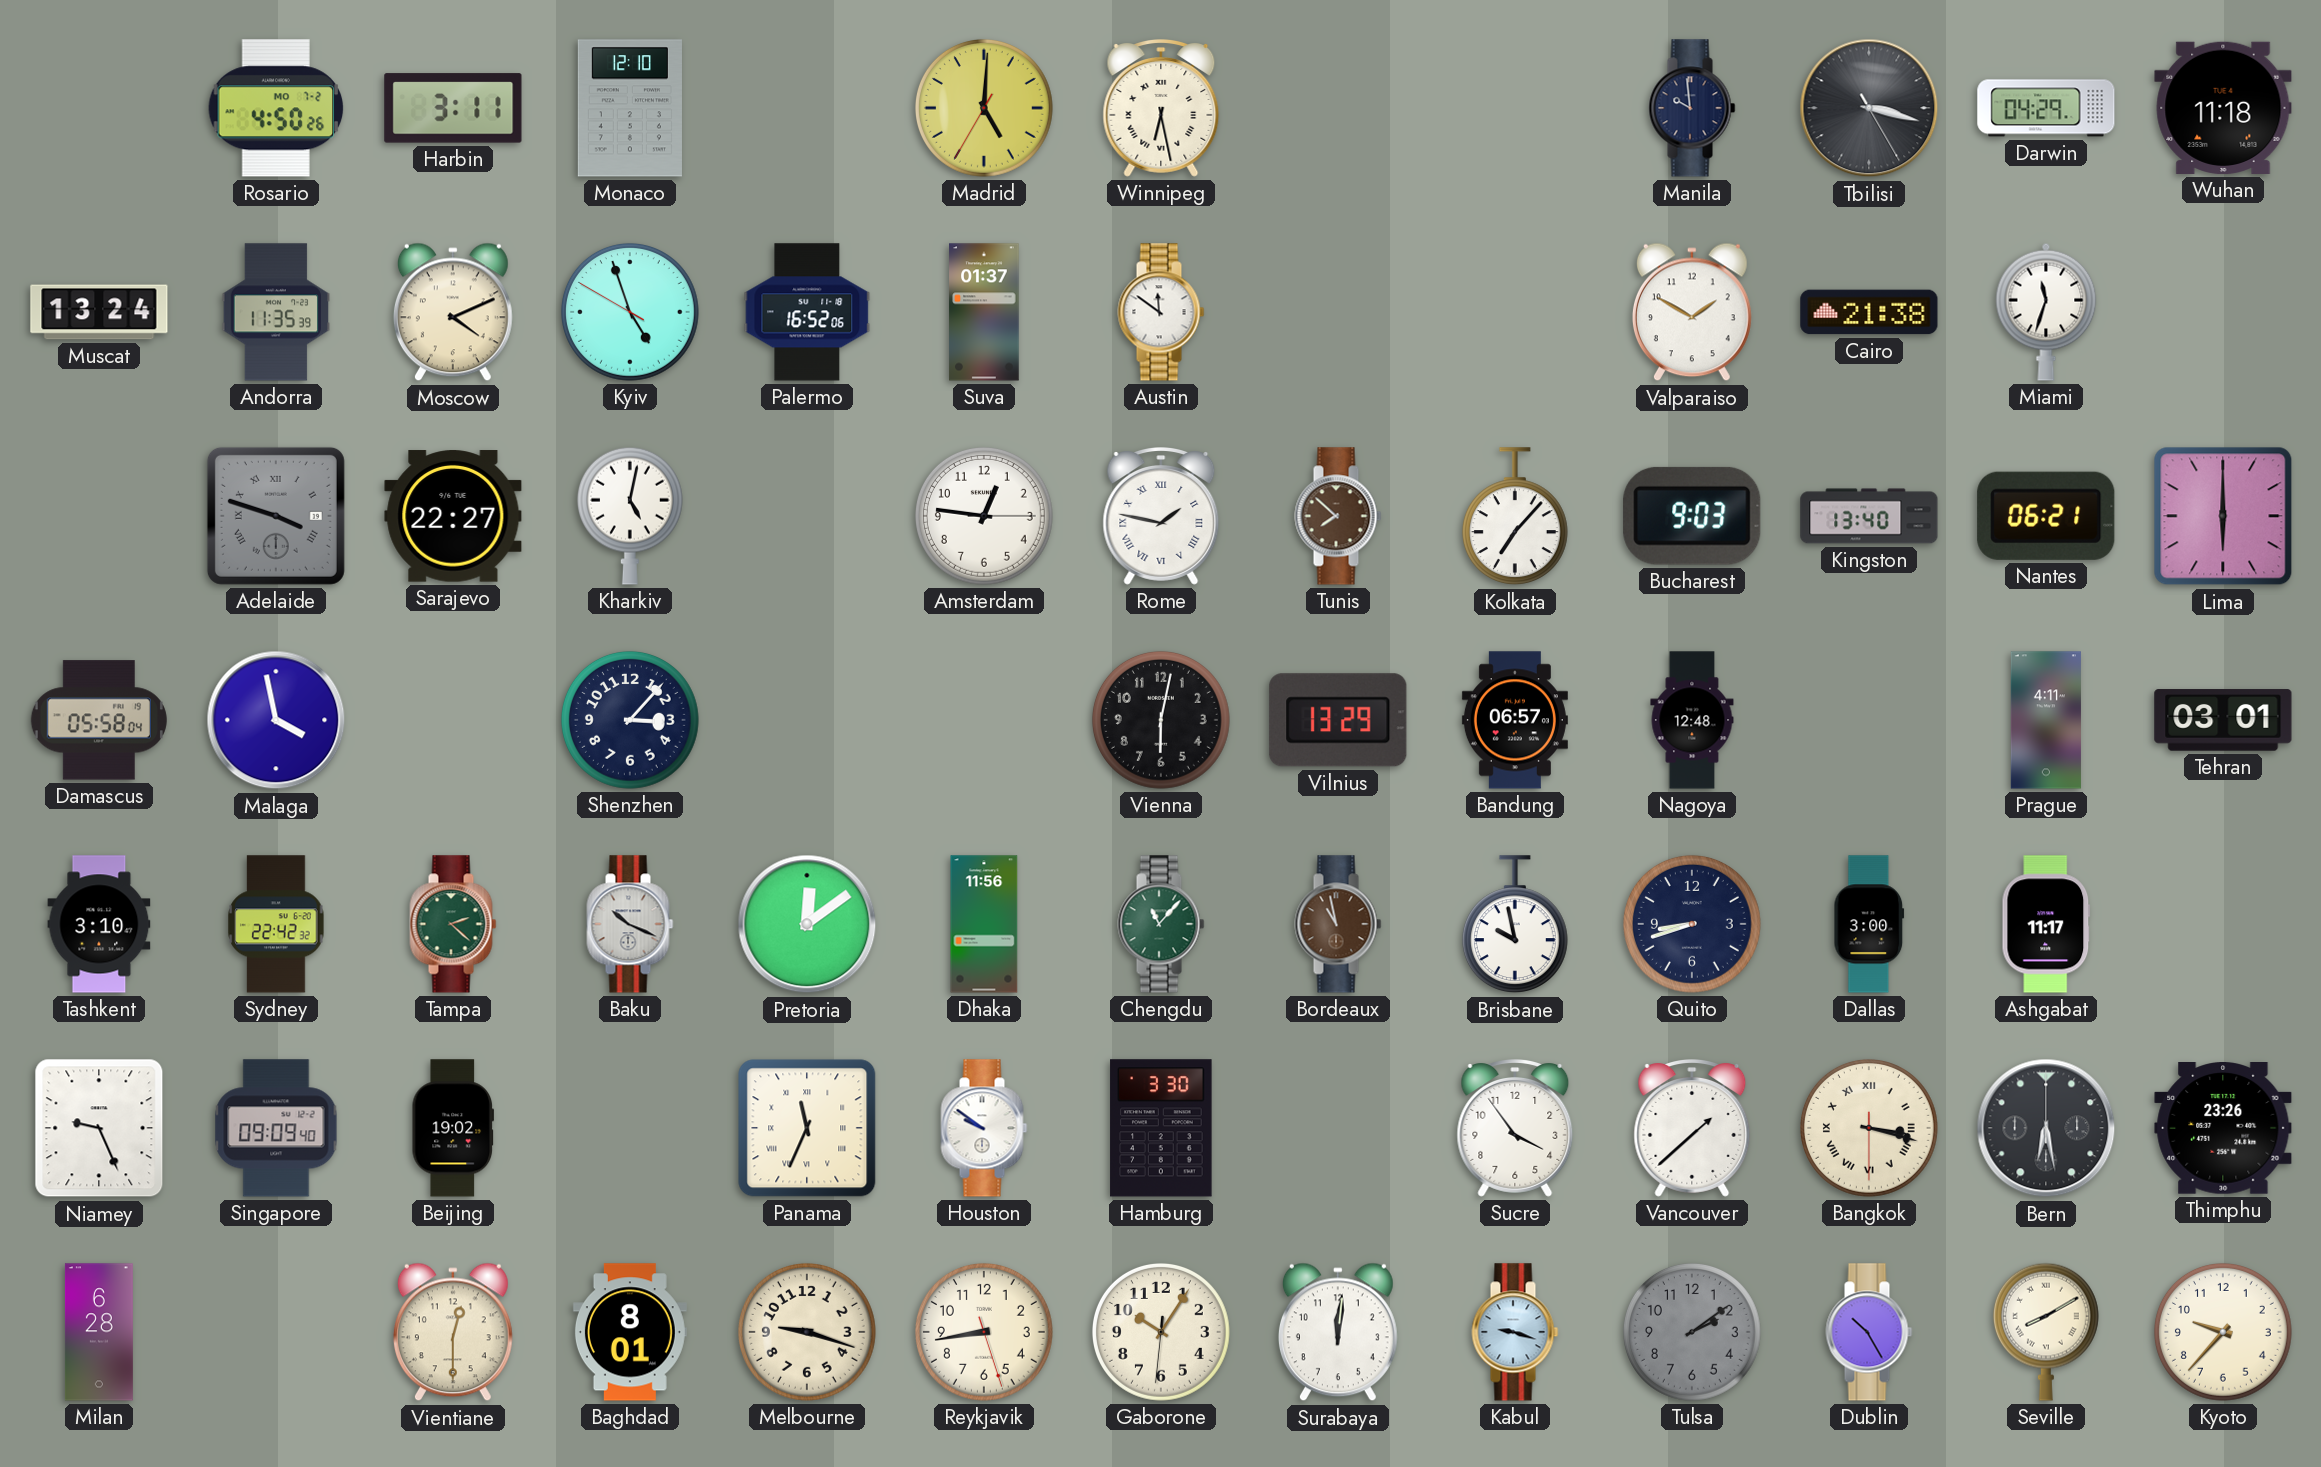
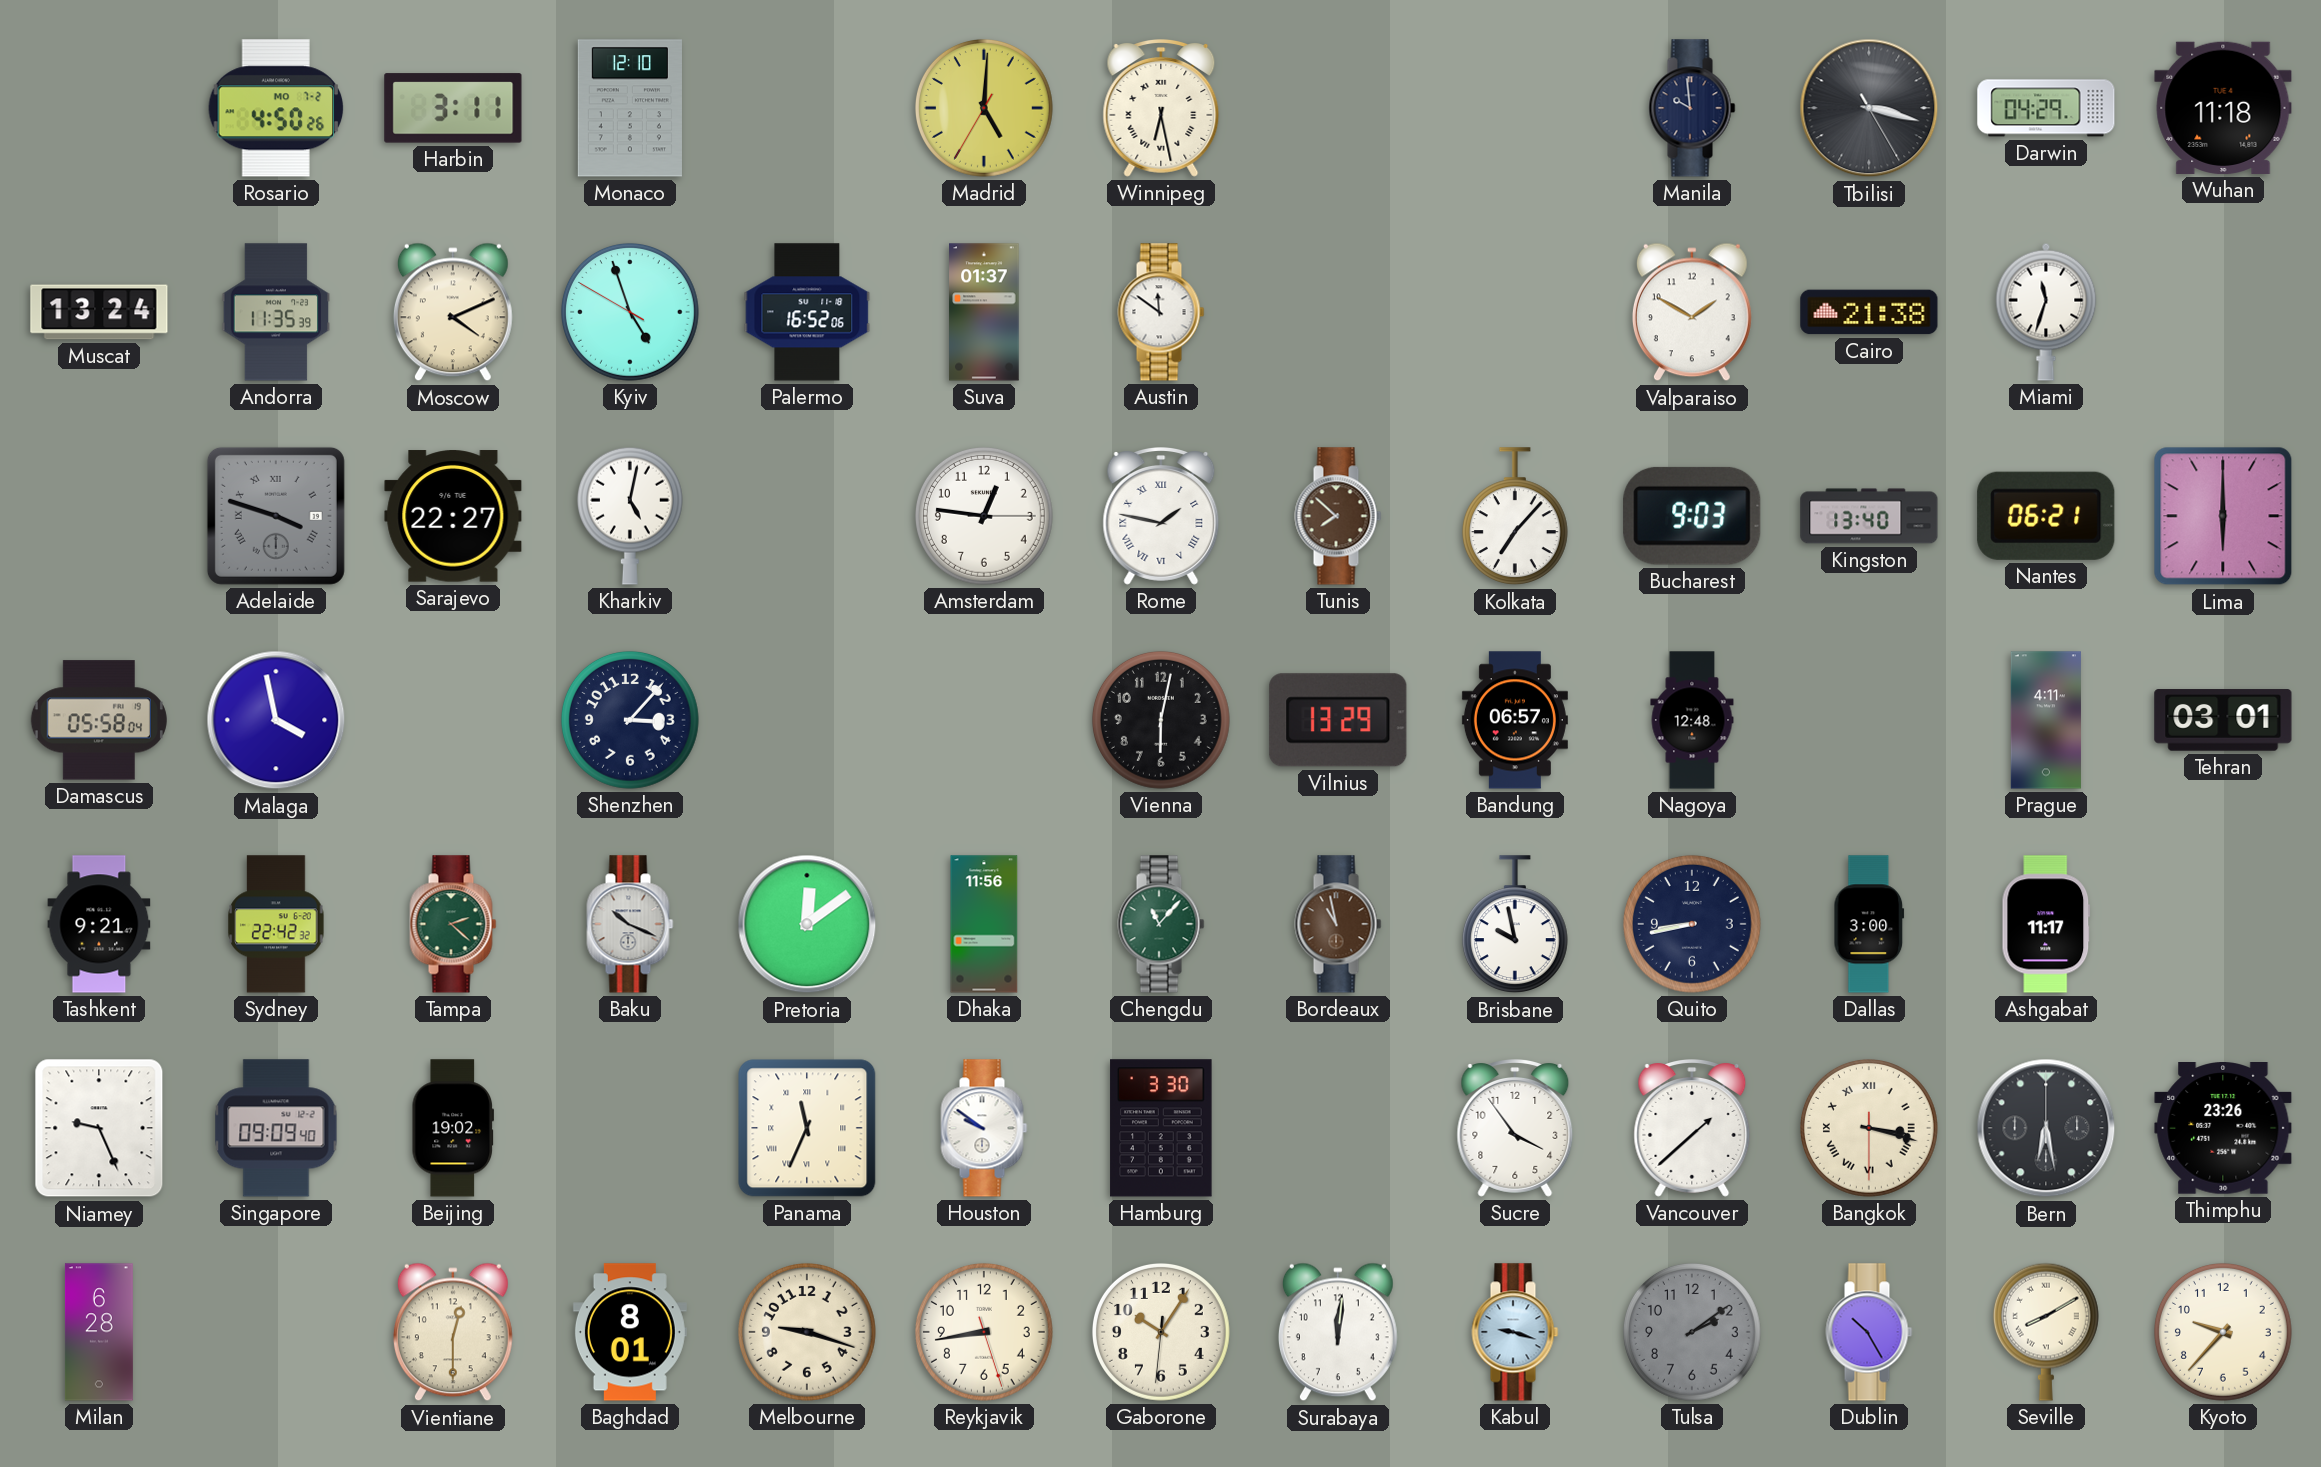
Tashkent: 3:10 -> 9:21
Quito: 8:42 -> 8:43
